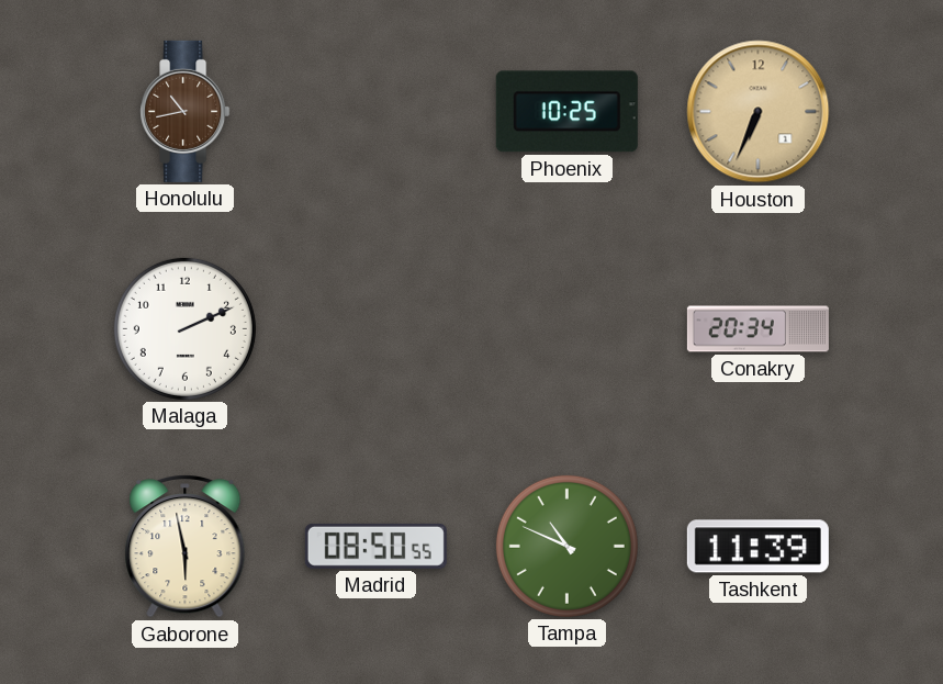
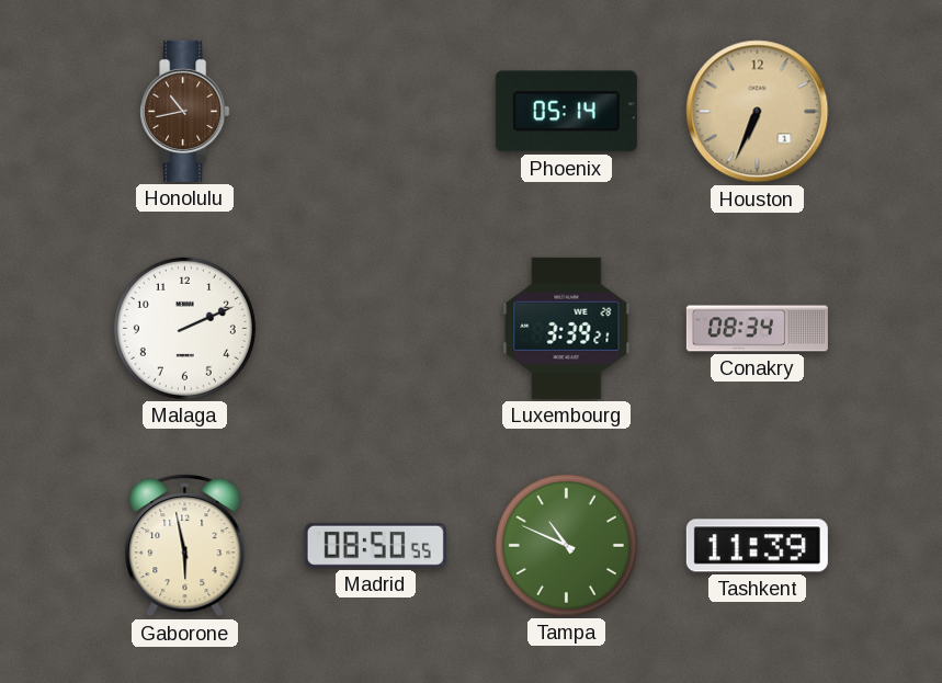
Phoenix: 10:25 -> 05:14
Luxembourg: none -> 3:39
Conakry: 20:34 -> 08:34
